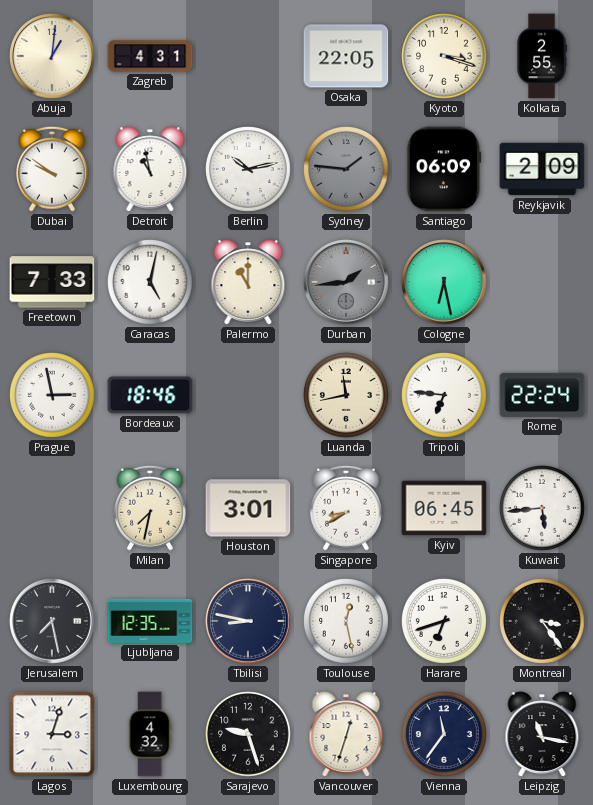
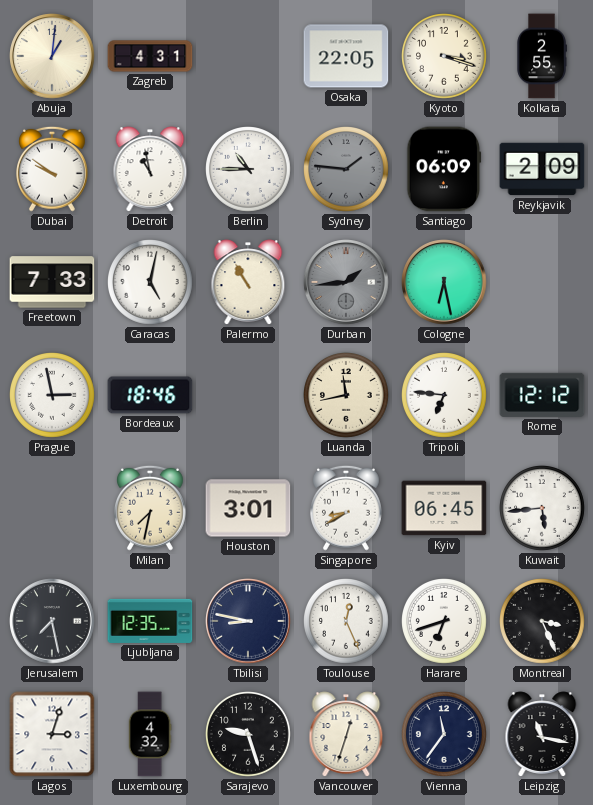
Berlin: 10:13 -> 10:45
Palermo: 11:00 -> 10:55
Rome: 22:24 -> 12:12
Toulouse: 12:28 -> 12:26
Montreal: 3:24 -> 3:26
